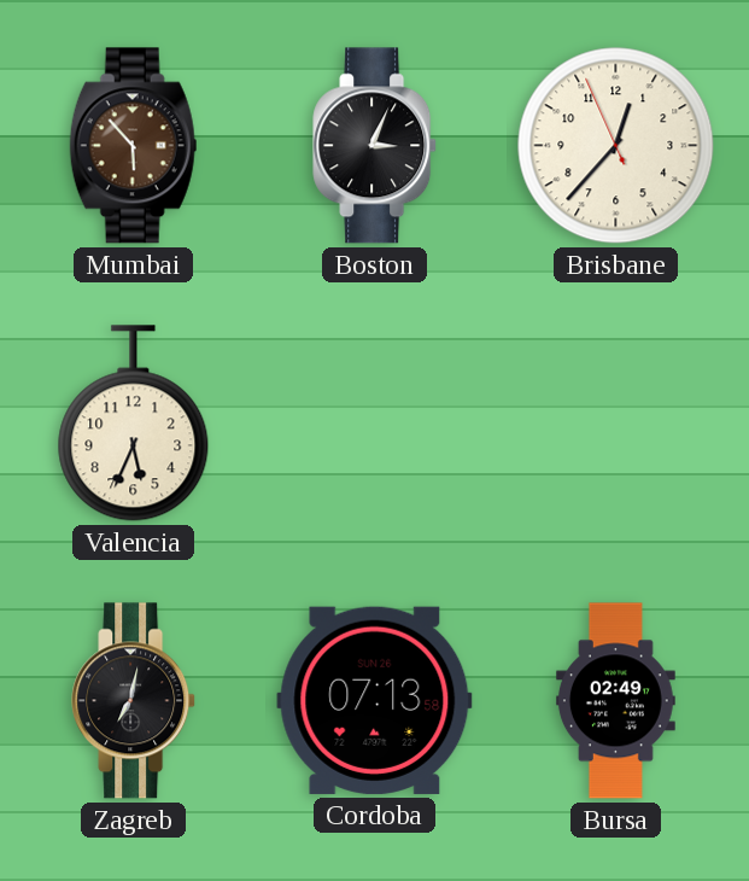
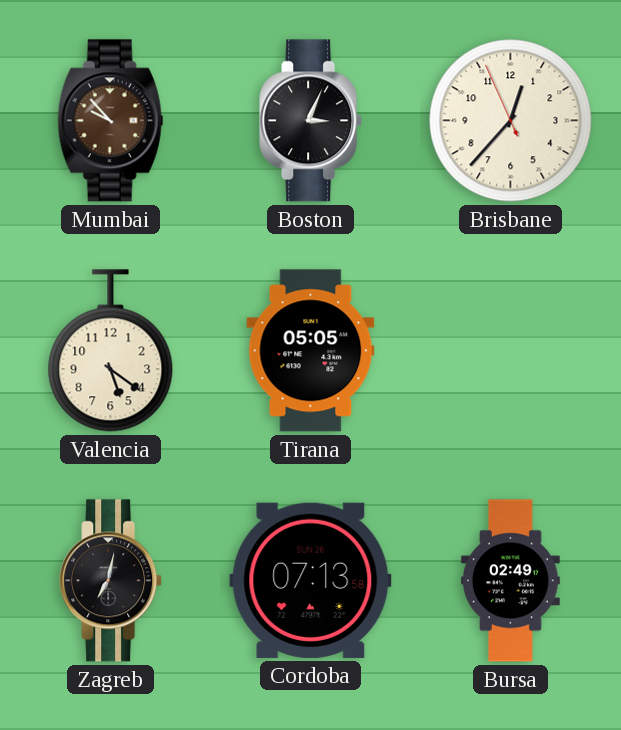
Mumbai: 5:53 -> 9:53
Valencia: 5:34 -> 5:21
Tirana: none -> 05:05
